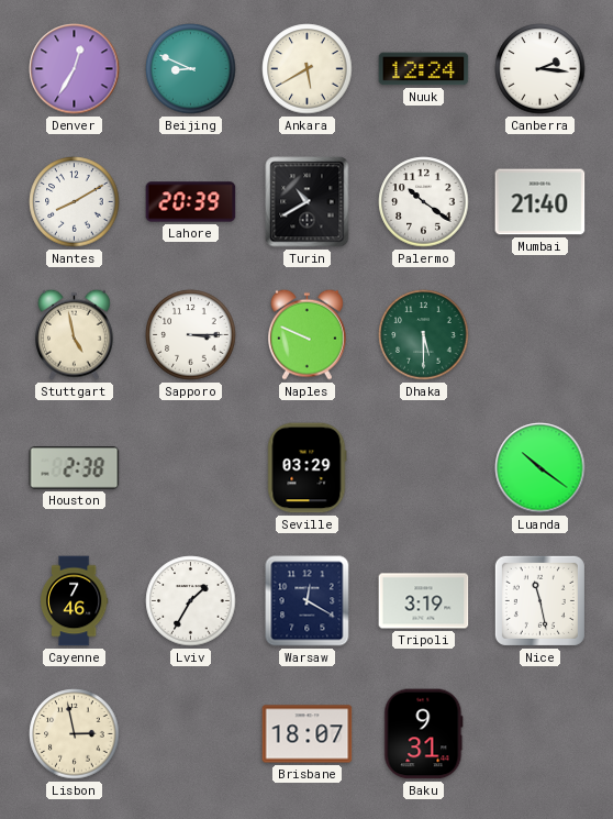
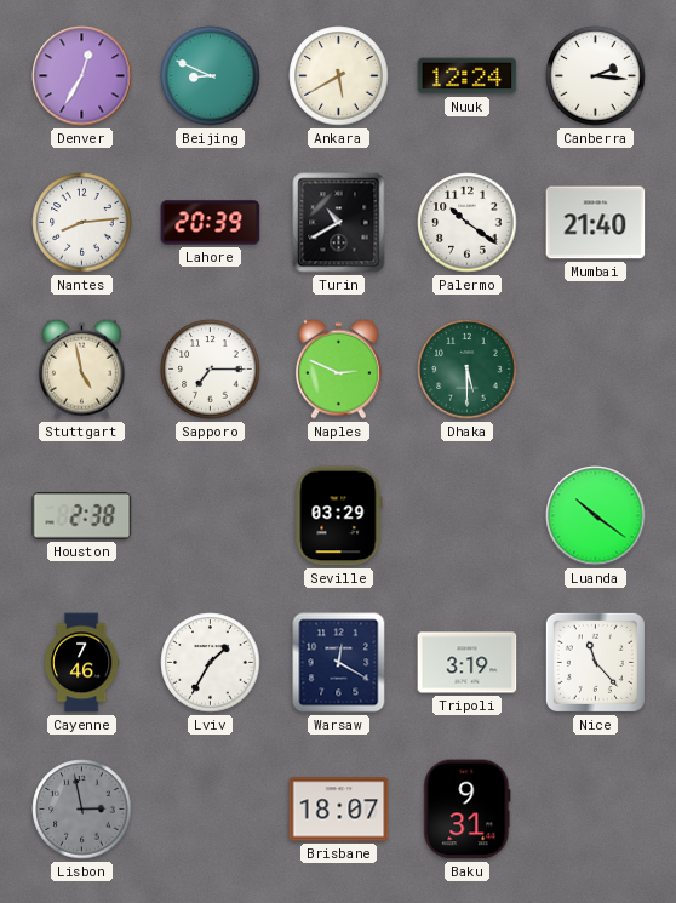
Nantes: 8:10 -> 8:14
Sapporo: 3:15 -> 7:15
Naples: 9:49 -> 2:49
Nice: 11:28 -> 11:23
Lisbon dial: cream -> grey
